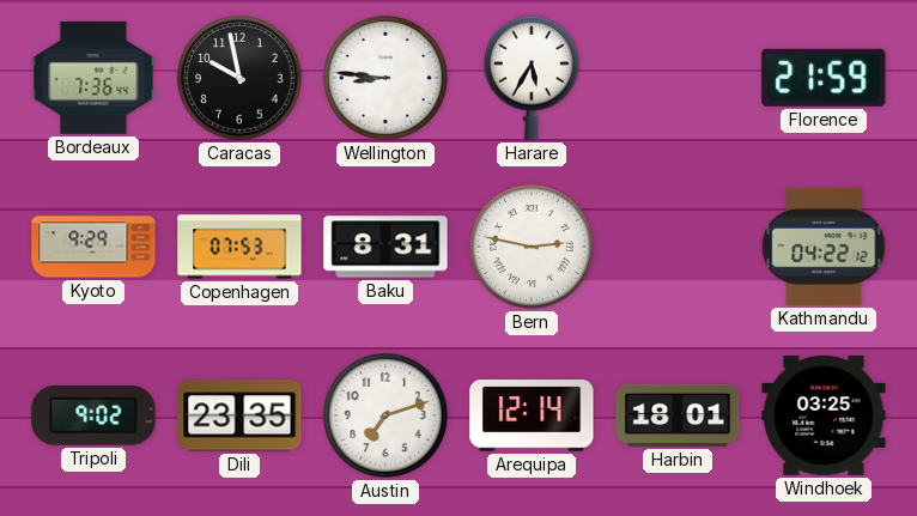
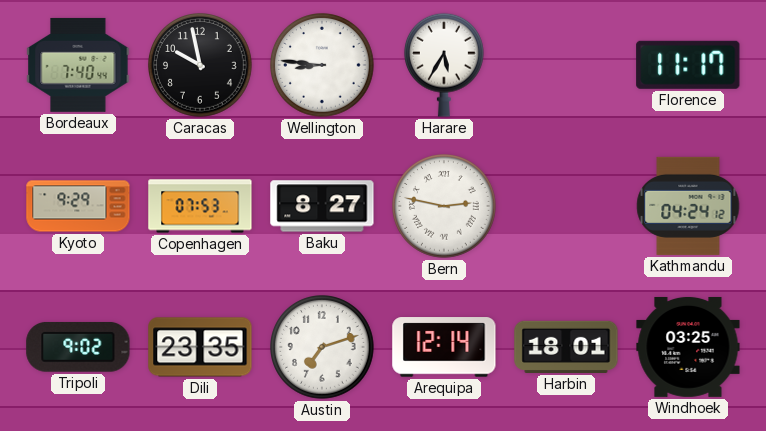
Bordeaux: 7:36 -> 7:40
Florence: 21:59 -> 11:17
Baku: 8:31 -> 8:27
Kathmandu: 04:22 -> 04:24
